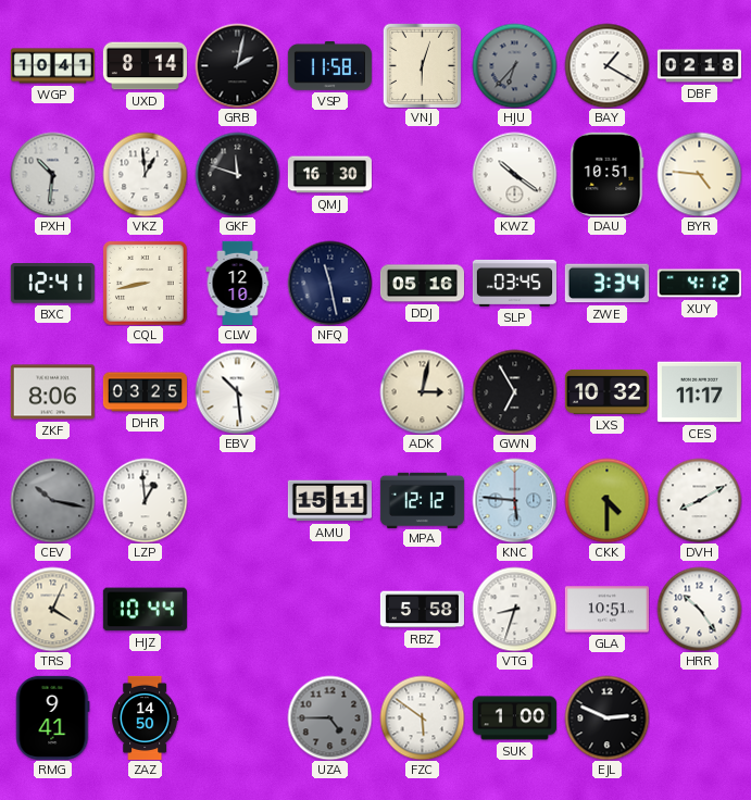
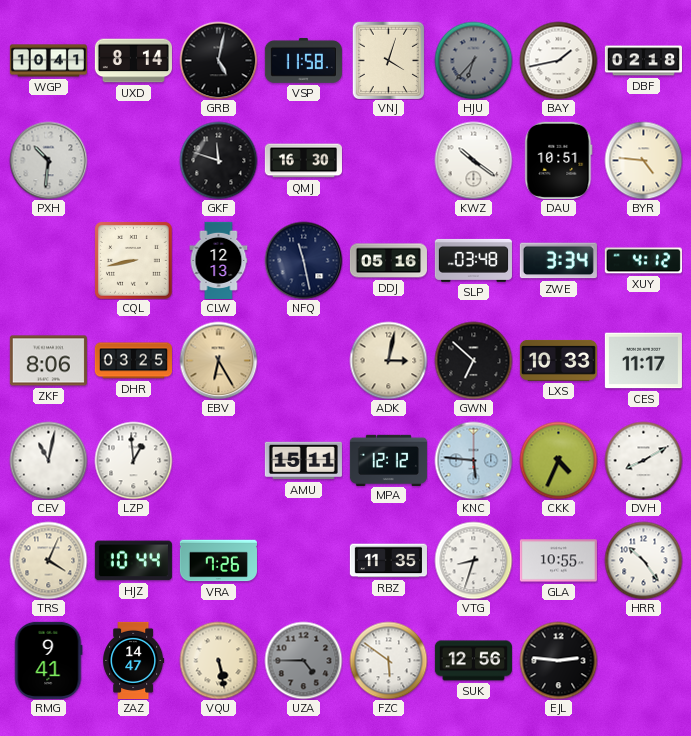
GRB: 2:02 -> 5:02
VNJ: 6:03 -> 4:03
BAY: 1:20 -> 1:43
VKZ: 12:59 -> none
BXC: 12:41 -> none
CLW: 12:10 -> 12:13
SLP: 03:45 -> 03:48
EBV: 10:29 -> 6:25
EBV dial: white -> champagne
GWN: 6:55 -> 6:52
LXS: 10:32 -> 10:33
CEV: 10:17 -> 11:02
CEV dial: grey -> white
CKK: 4:30 -> 4:34
VRA: none -> 7:26
RBZ: 5:58 -> 11:35
GLA: 10:51 -> 10:55
ZAZ: 14:50 -> 14:47
VQU: none -> 5:28
SUK: 1:00 -> 12:56
EJL: 2:49 -> 2:46
